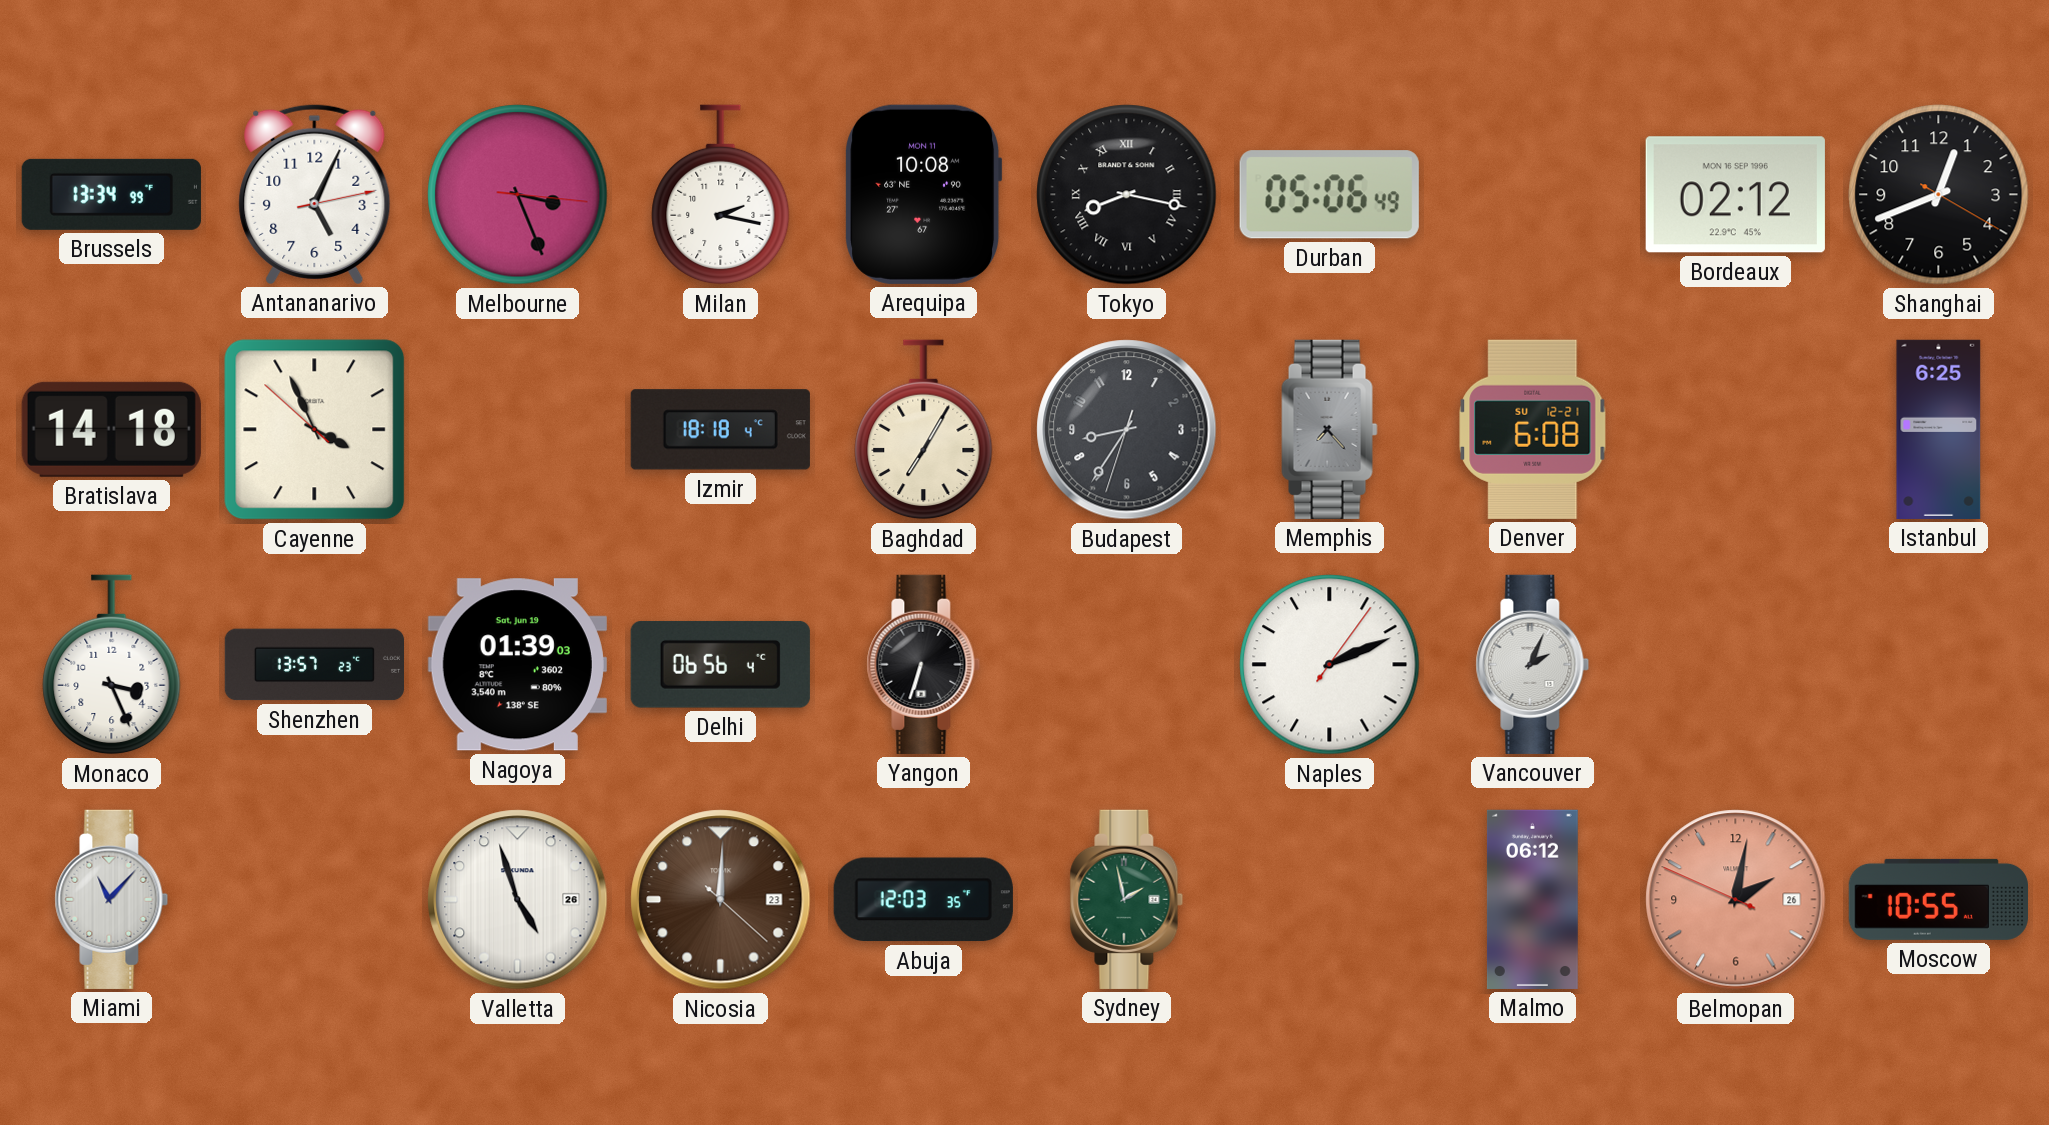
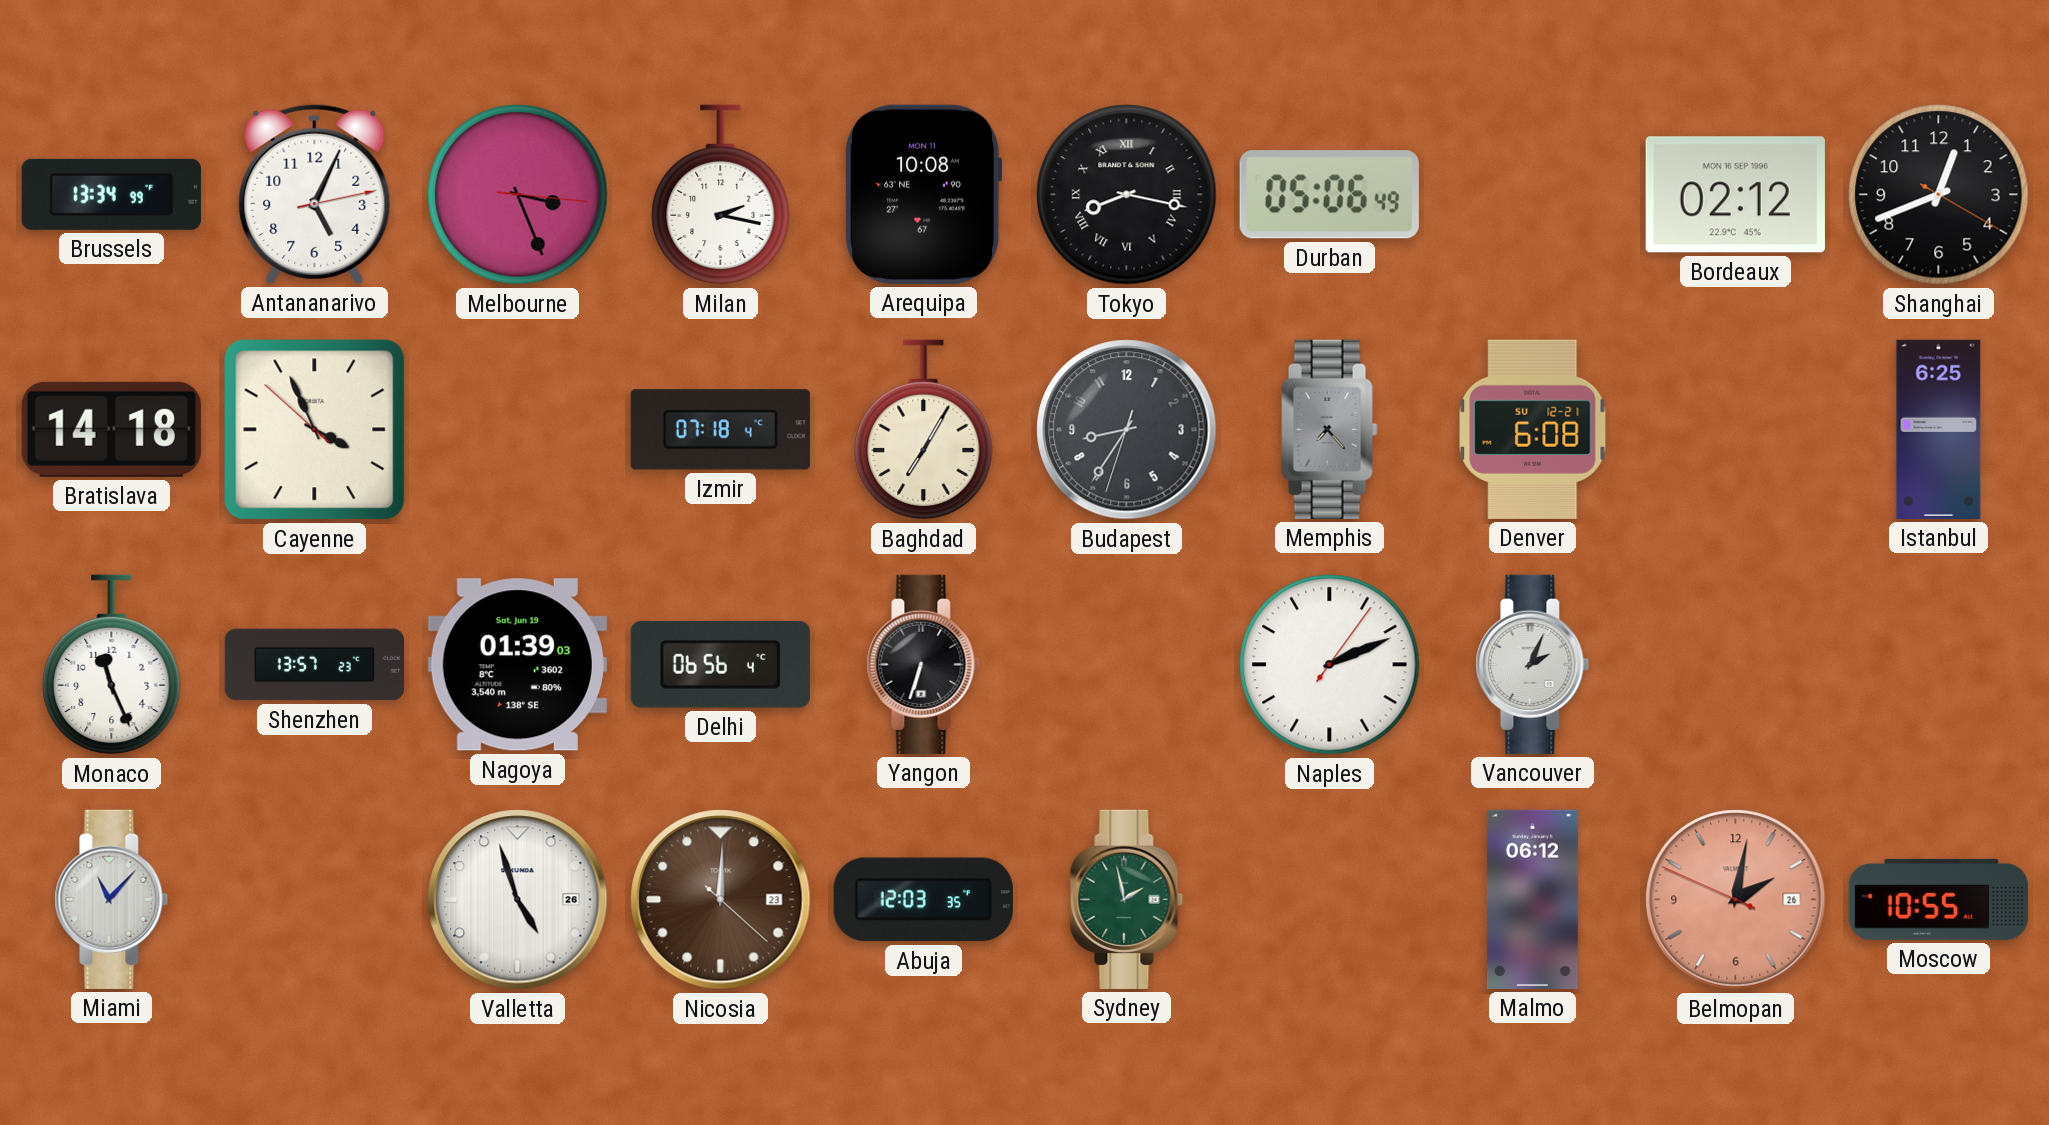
Izmir: 18:18 -> 07:18
Monaco: 3:26 -> 11:26
